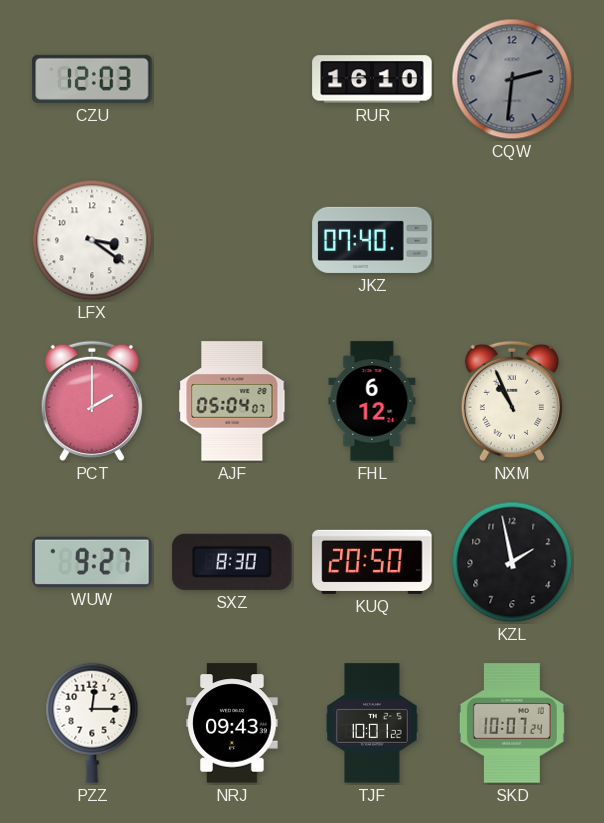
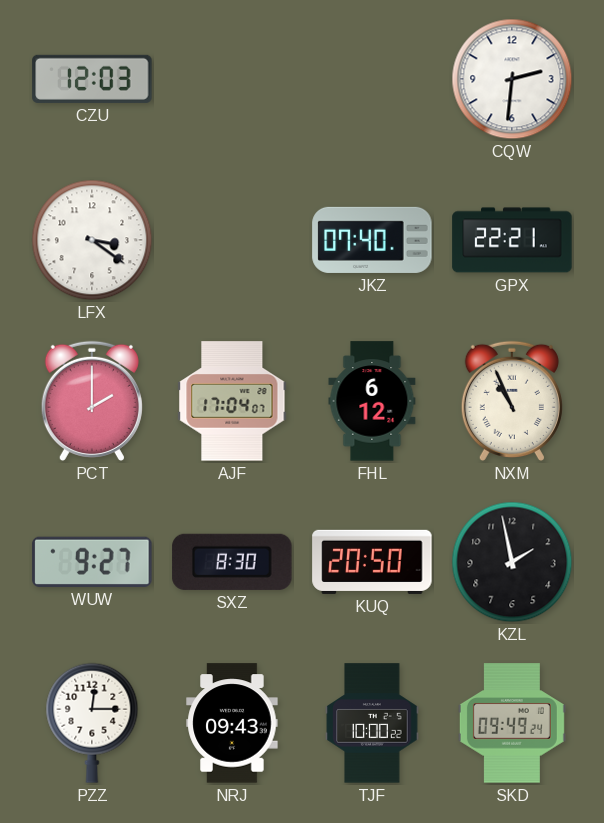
RUR: 16:10 -> none
CQW dial: grey -> white
GPX: none -> 22:21
AJF: 05:04 -> 17:04
TJF: 10:01 -> 10:00
SKD: 10:07 -> 09:49
